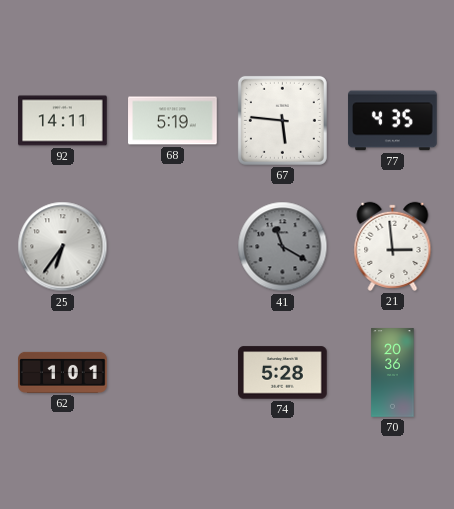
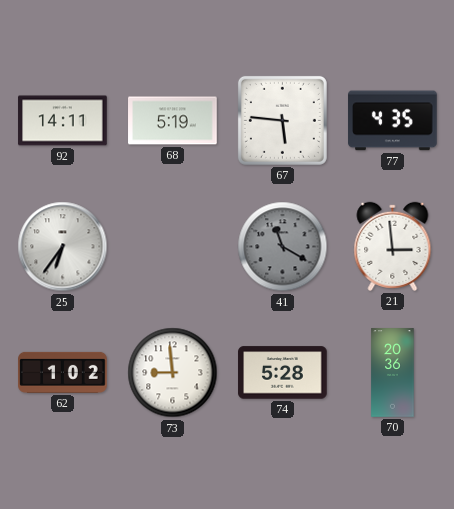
62: 1:01 -> 1:02
73: none -> 8:59
